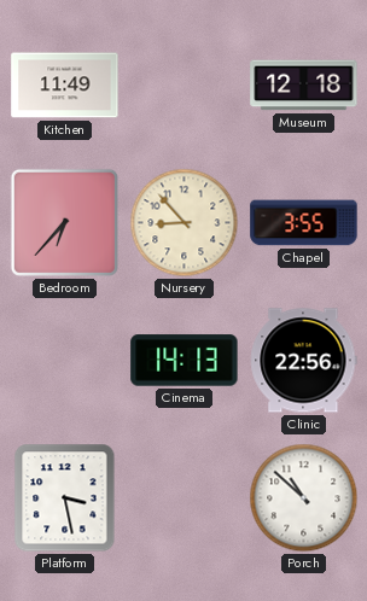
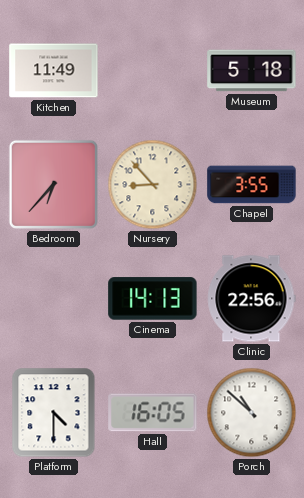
Museum: 12:18 -> 5:18
Platform: 3:28 -> 4:30
Hall: none -> 16:05
